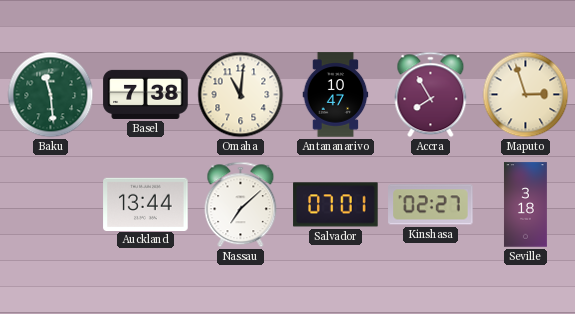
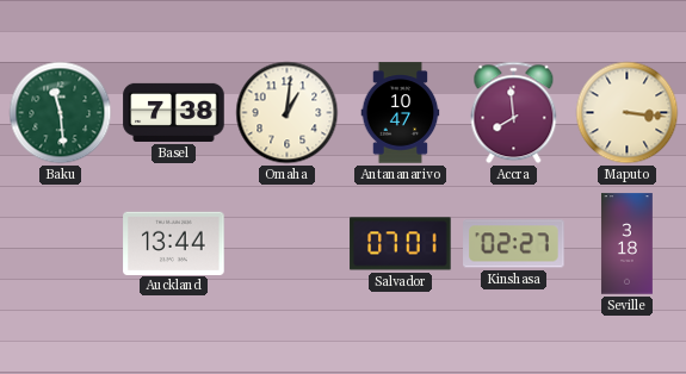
Omaha: 11:01 -> 1:01
Accra: 7:55 -> 7:59
Maputo: 2:57 -> 3:16
Nassau: 7:08 -> none
